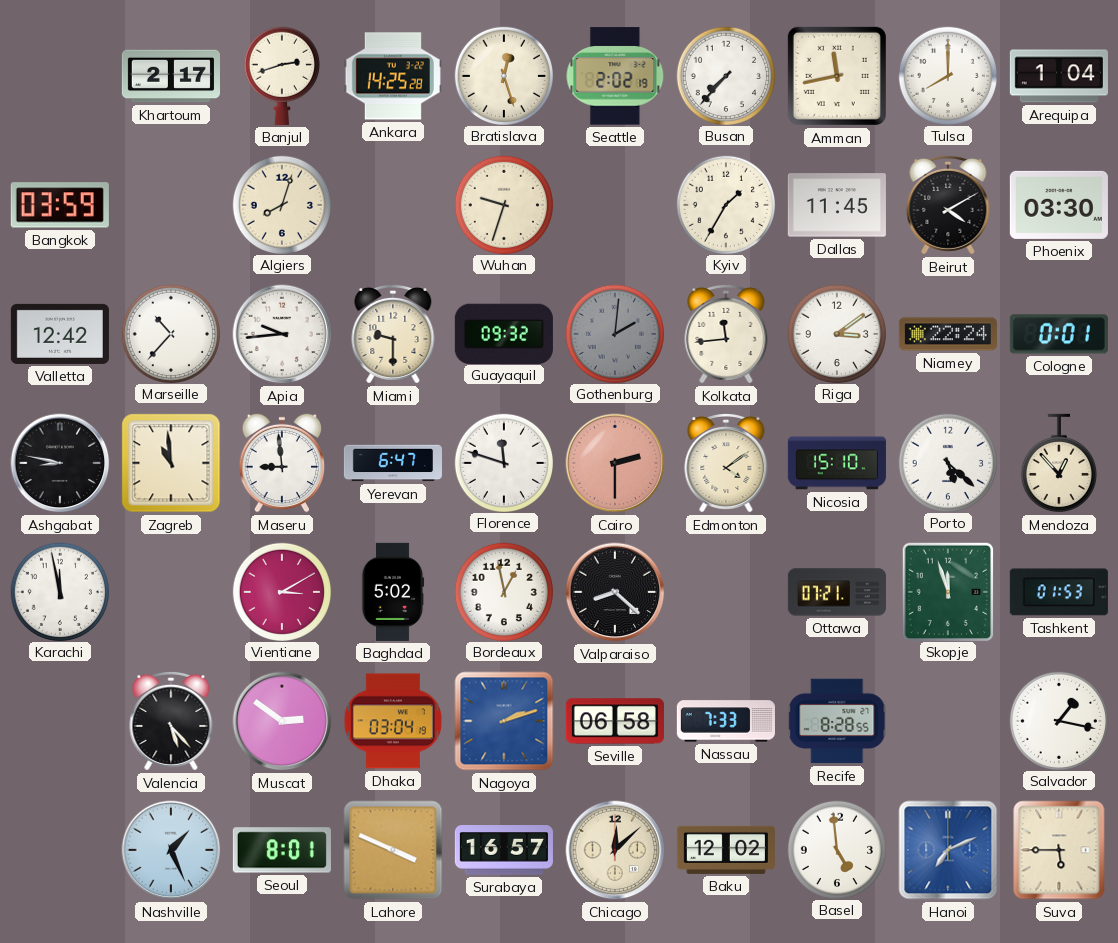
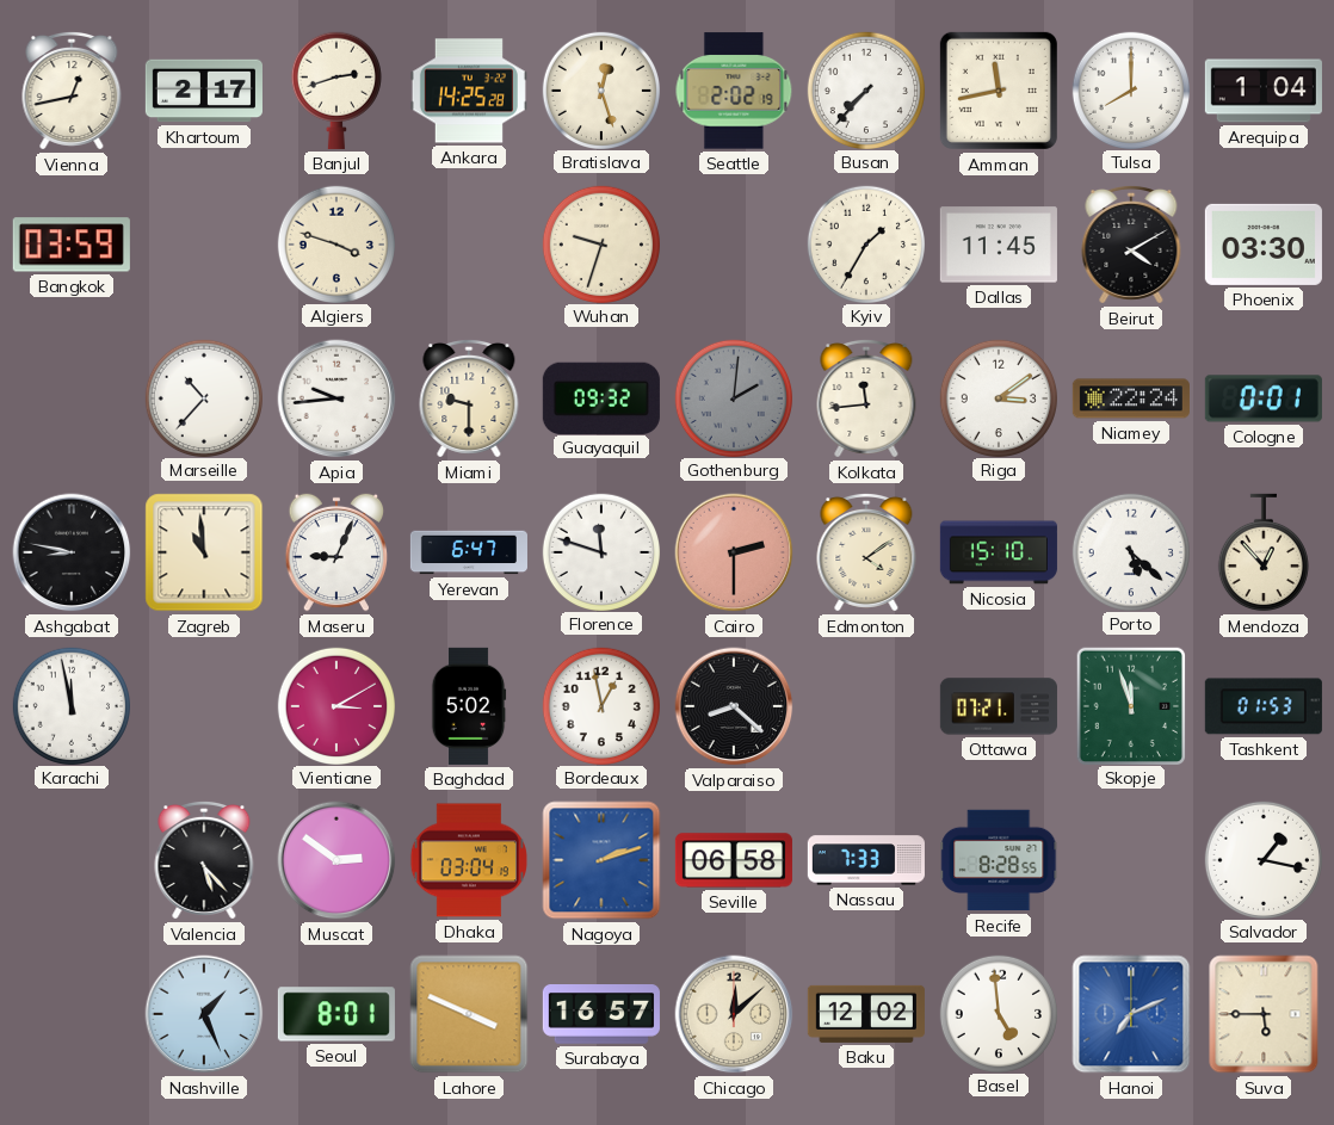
Vienna: none -> 12:43
Algiers: 8:03 -> 3:48
Valletta: 12:42 -> none
Maseru: 8:59 -> 9:04
